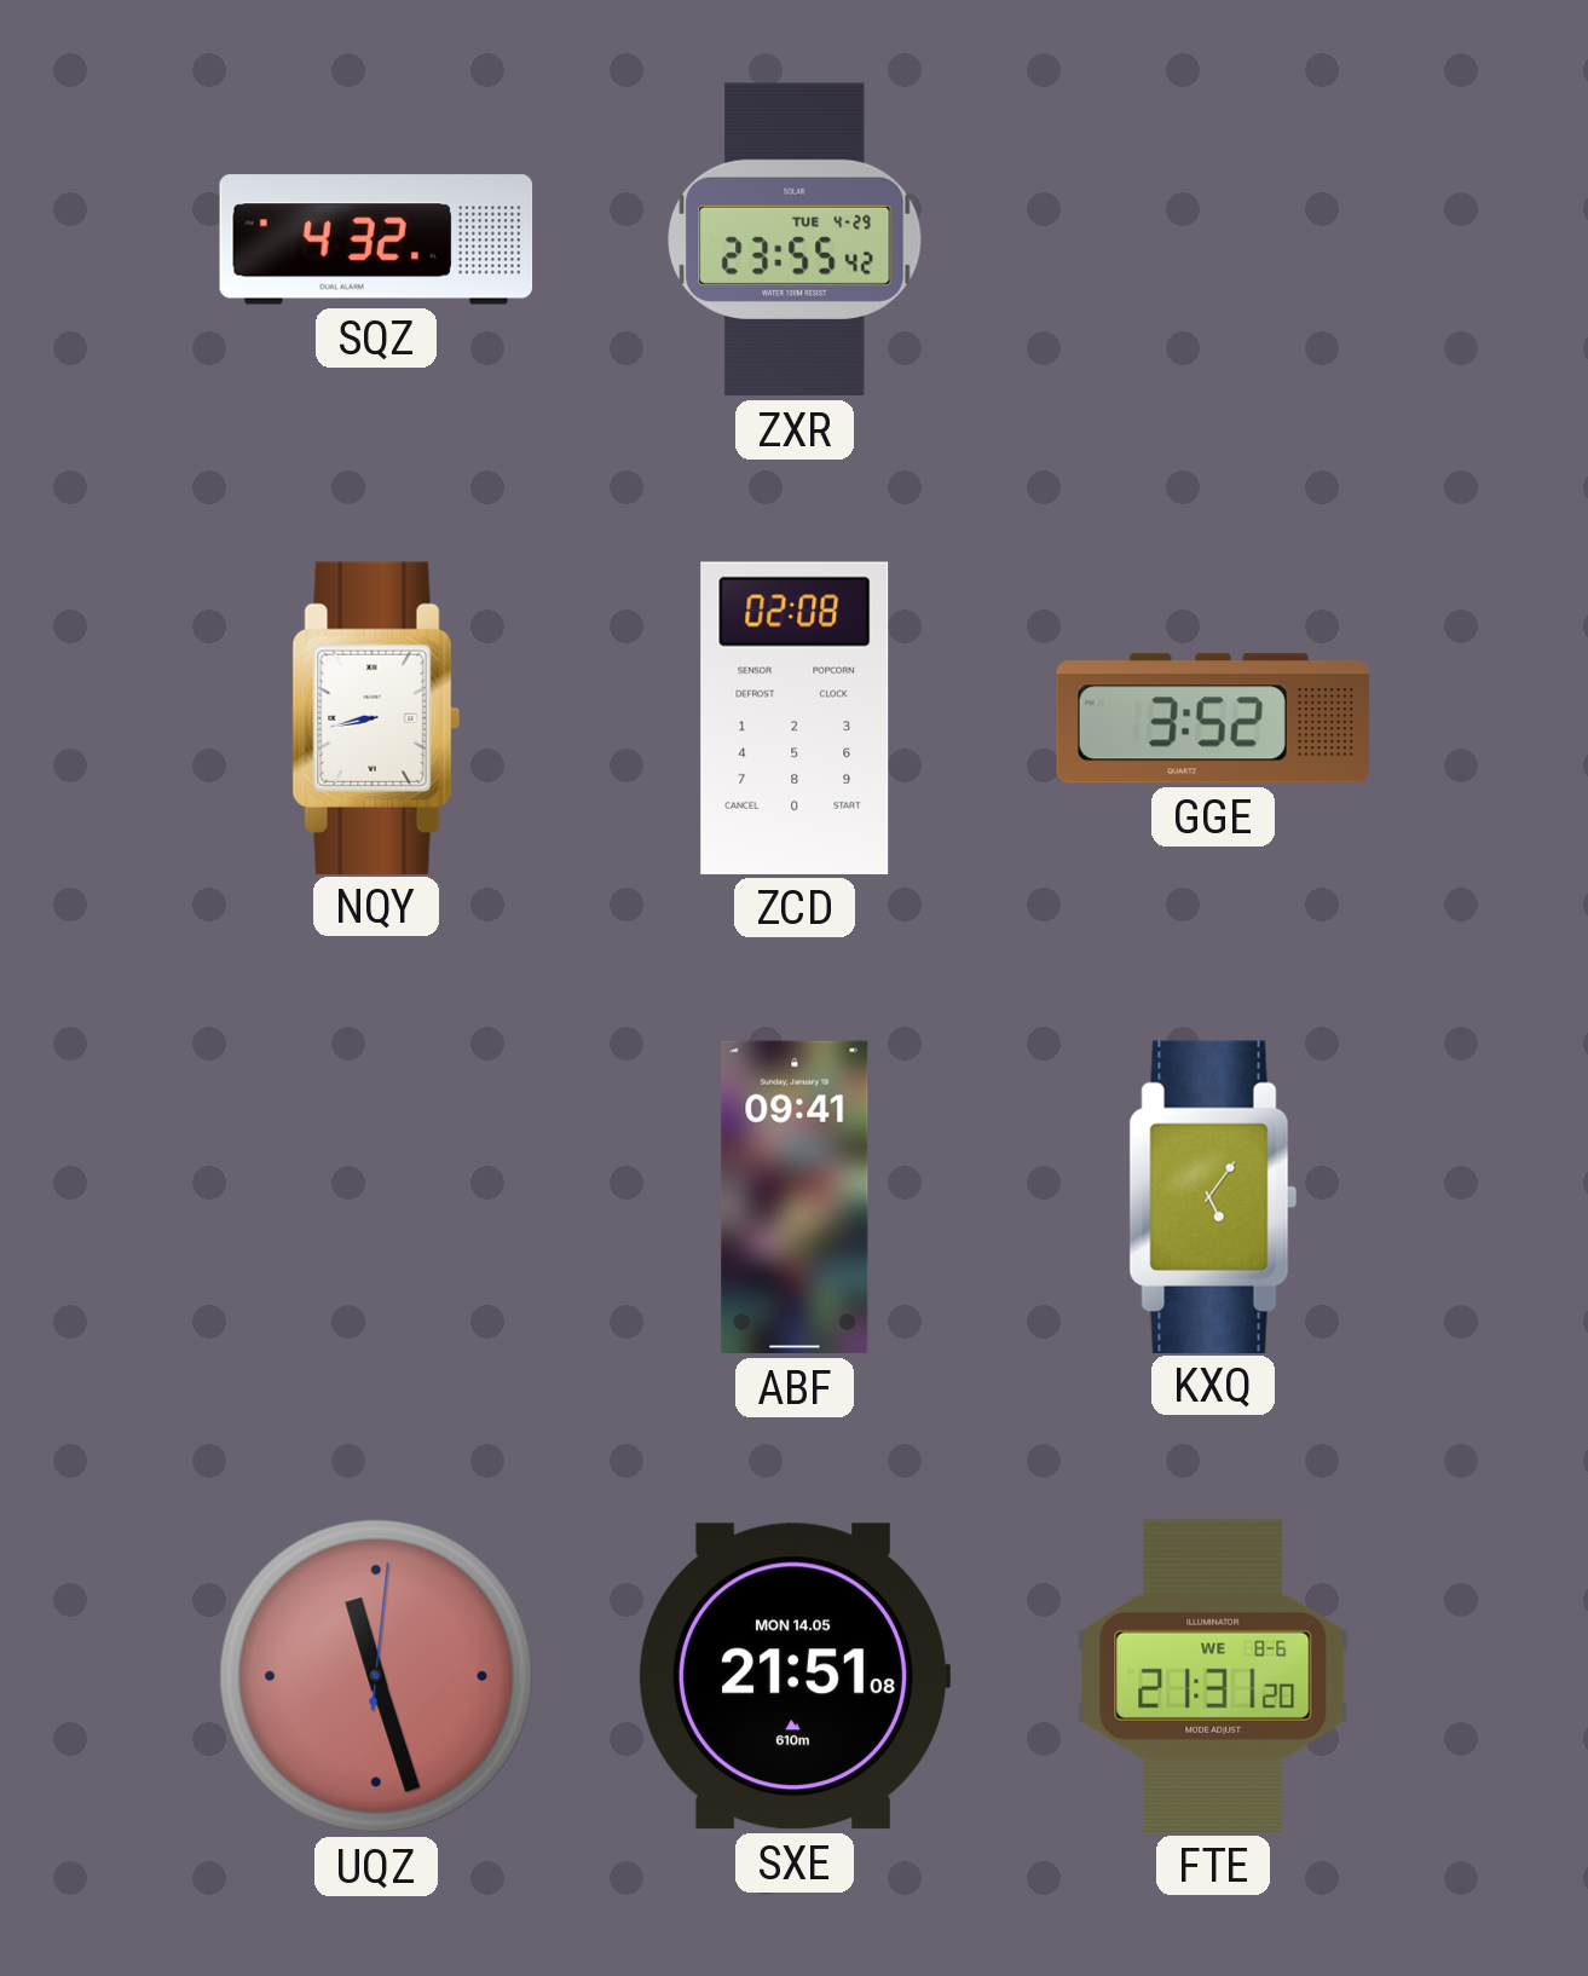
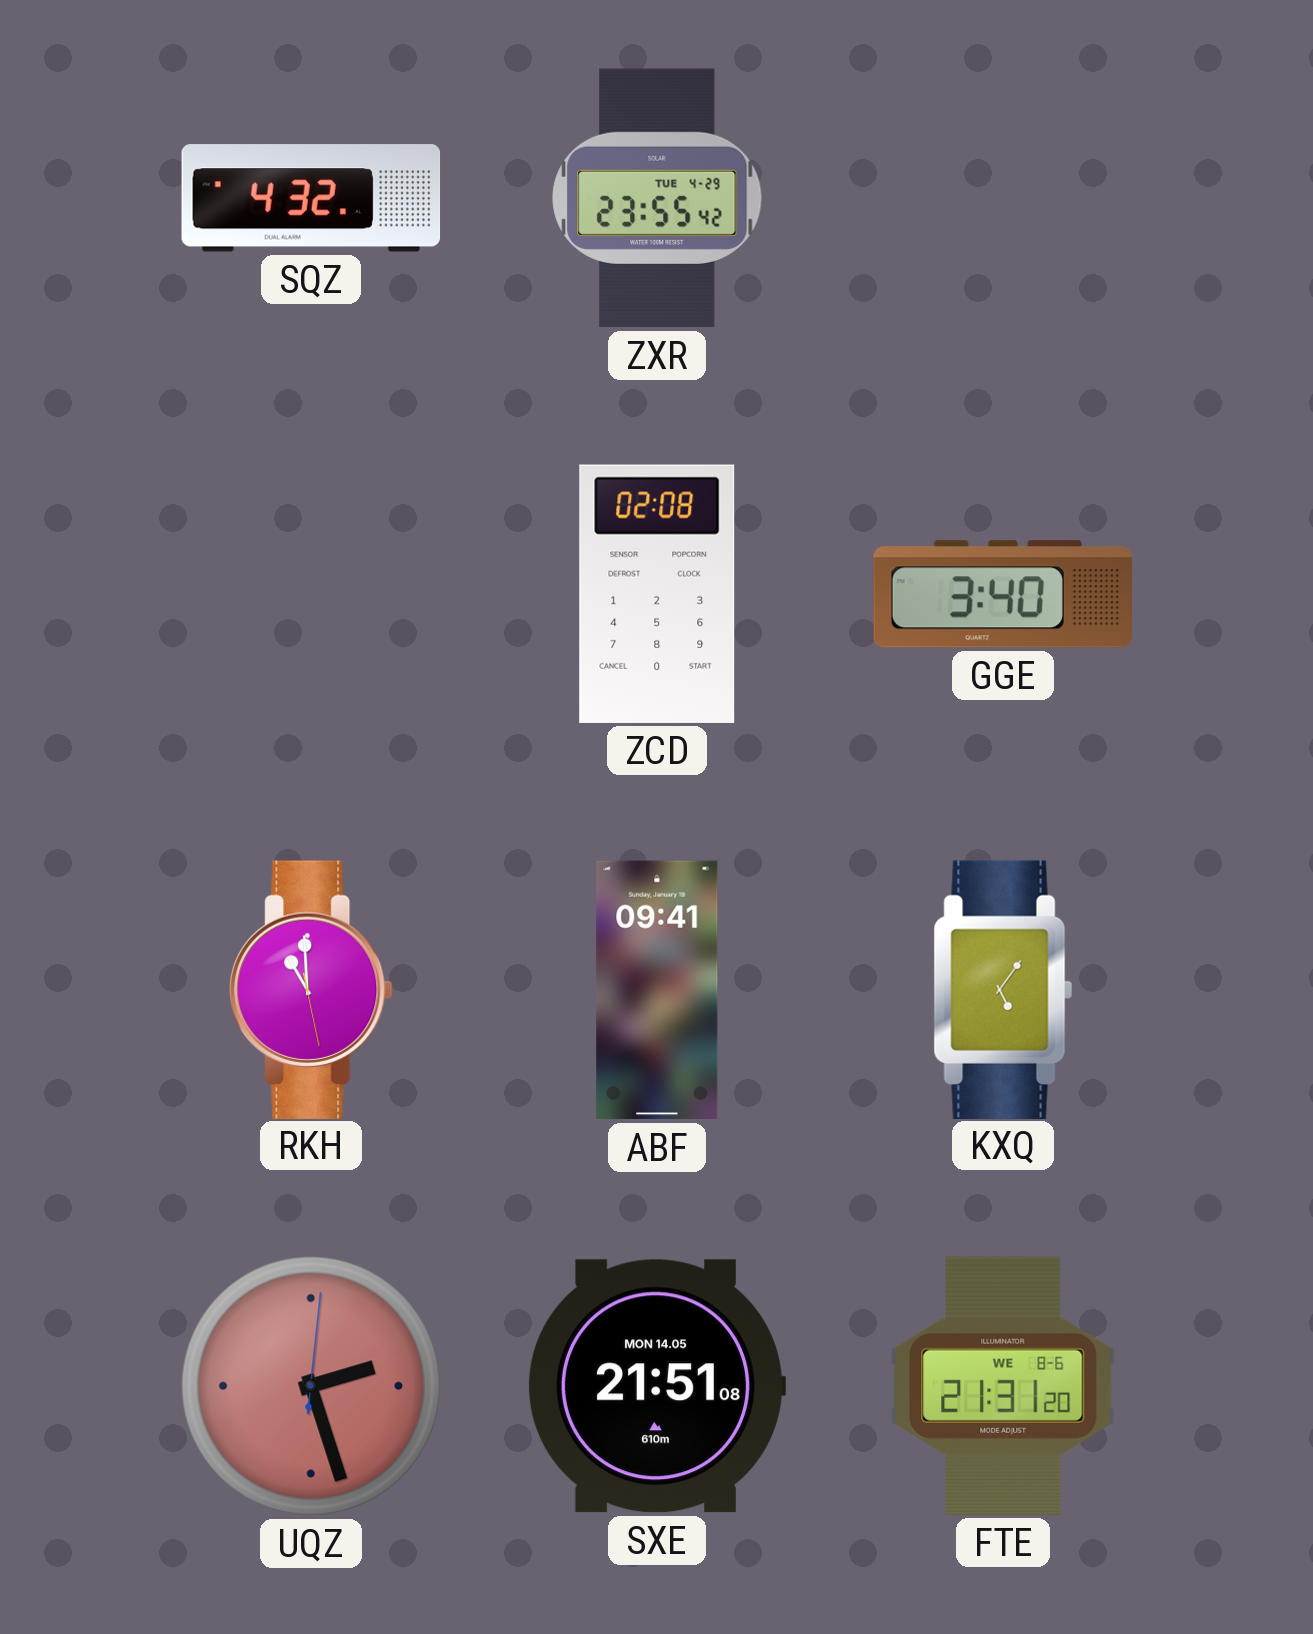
NQY: 8:43 -> none
GGE: 3:52 -> 3:40
RKH: none -> 10:59
UQZ: 11:27 -> 2:27
